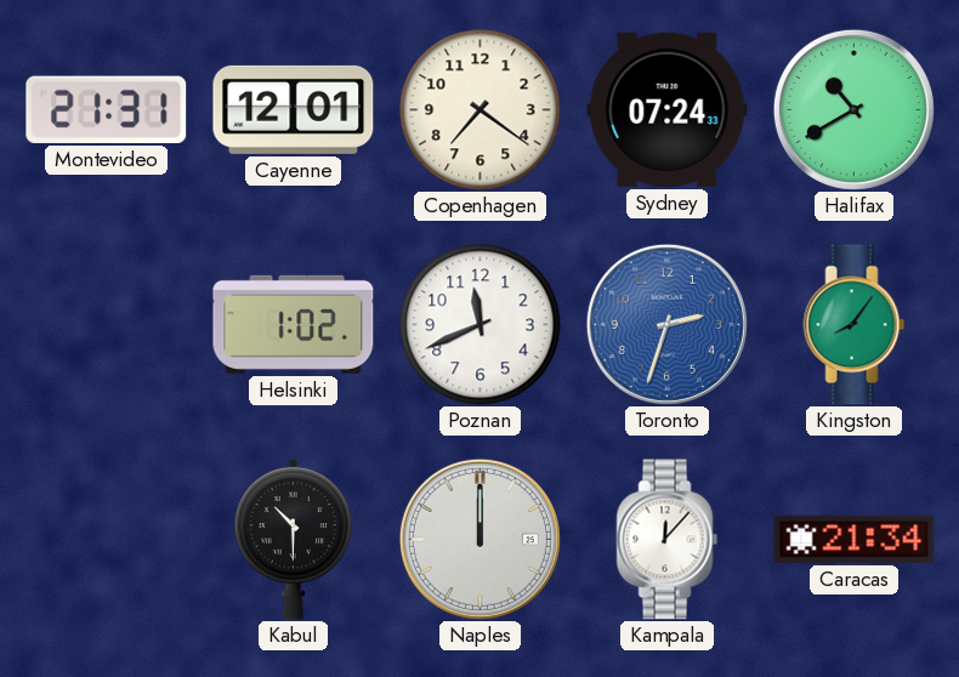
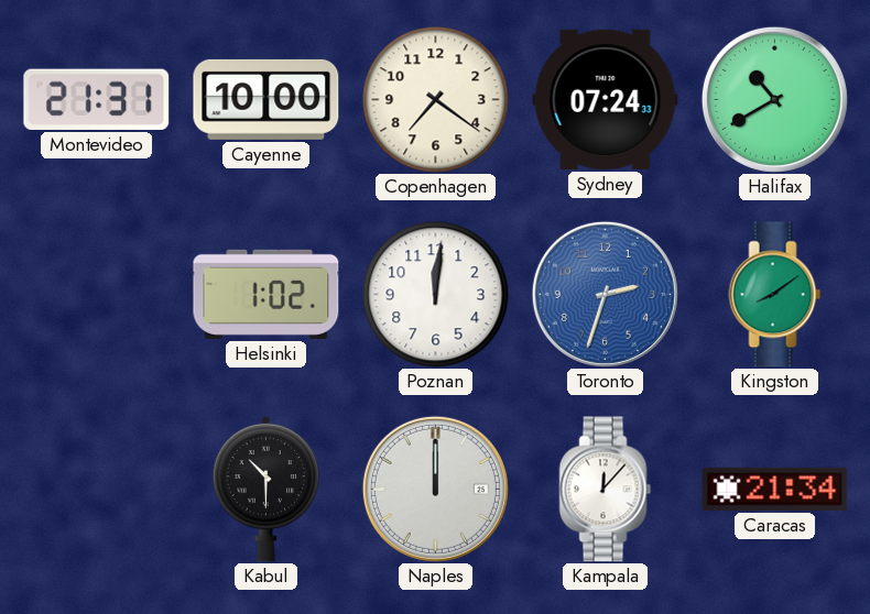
Cayenne: 12:01 -> 10:00
Poznan: 11:41 -> 12:01
Kingston: 8:06 -> 8:09
